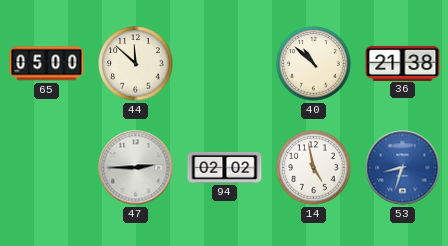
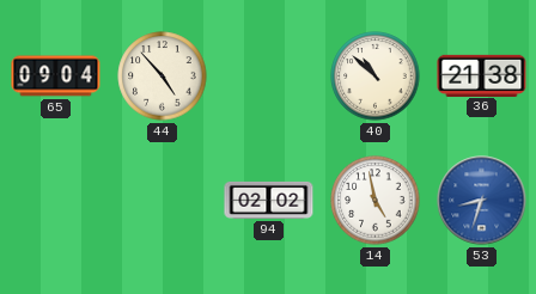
65: 05:00 -> 09:04
44: 11:52 -> 4:53
47: 2:45 -> none
